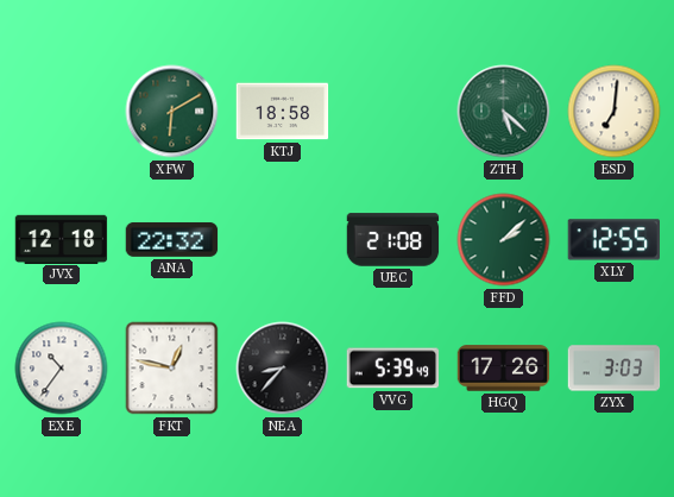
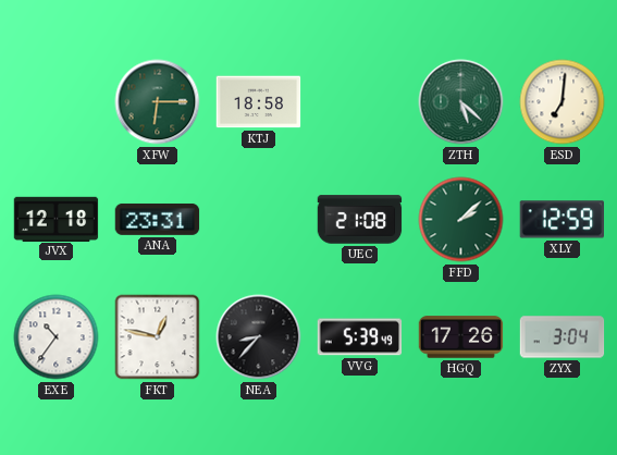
XFW: 6:10 -> 6:15
ANA: 22:32 -> 23:31
XLY: 12:55 -> 12:59
ZYX: 3:03 -> 3:04
